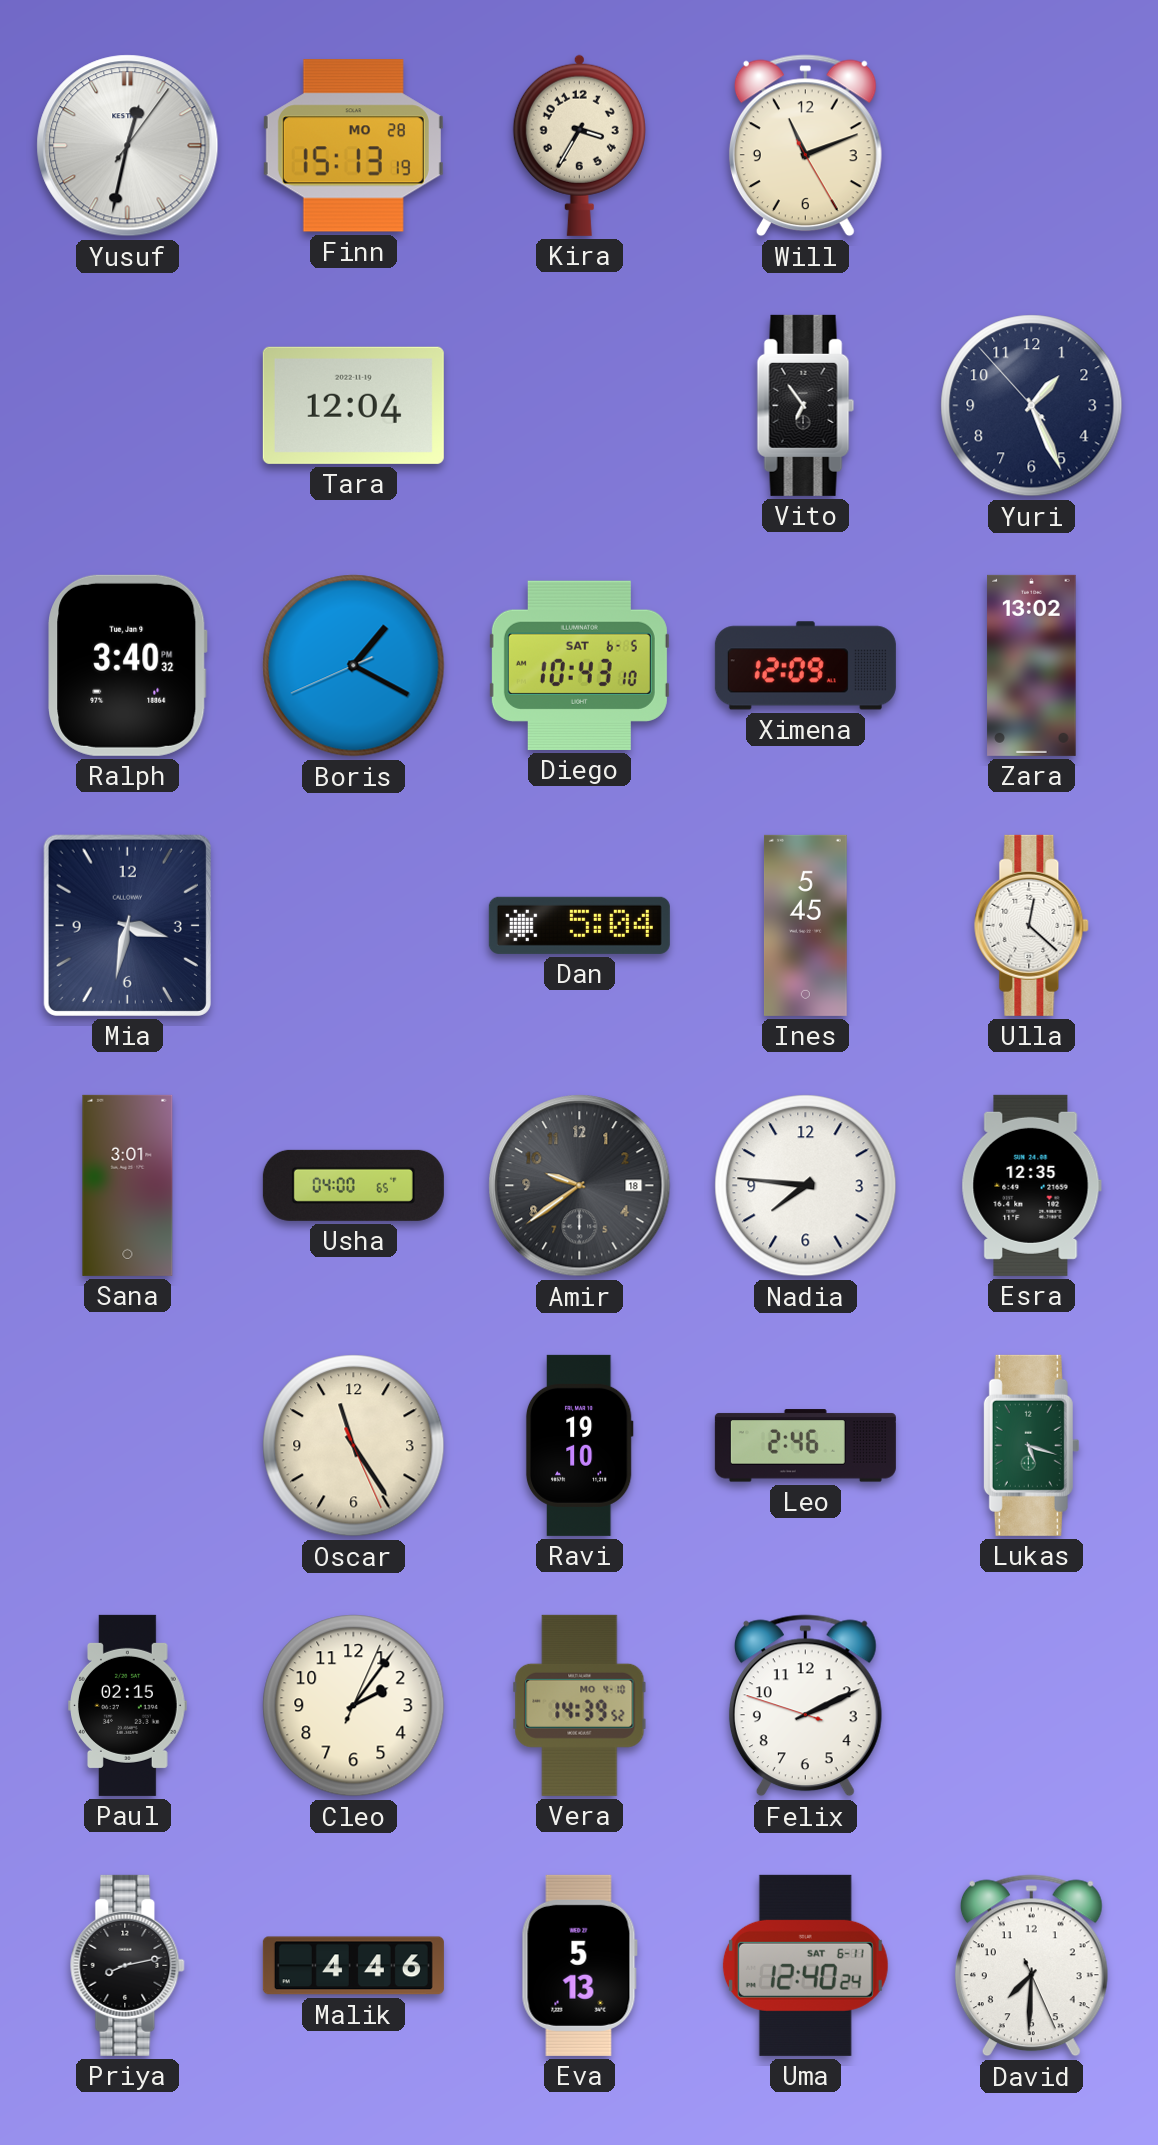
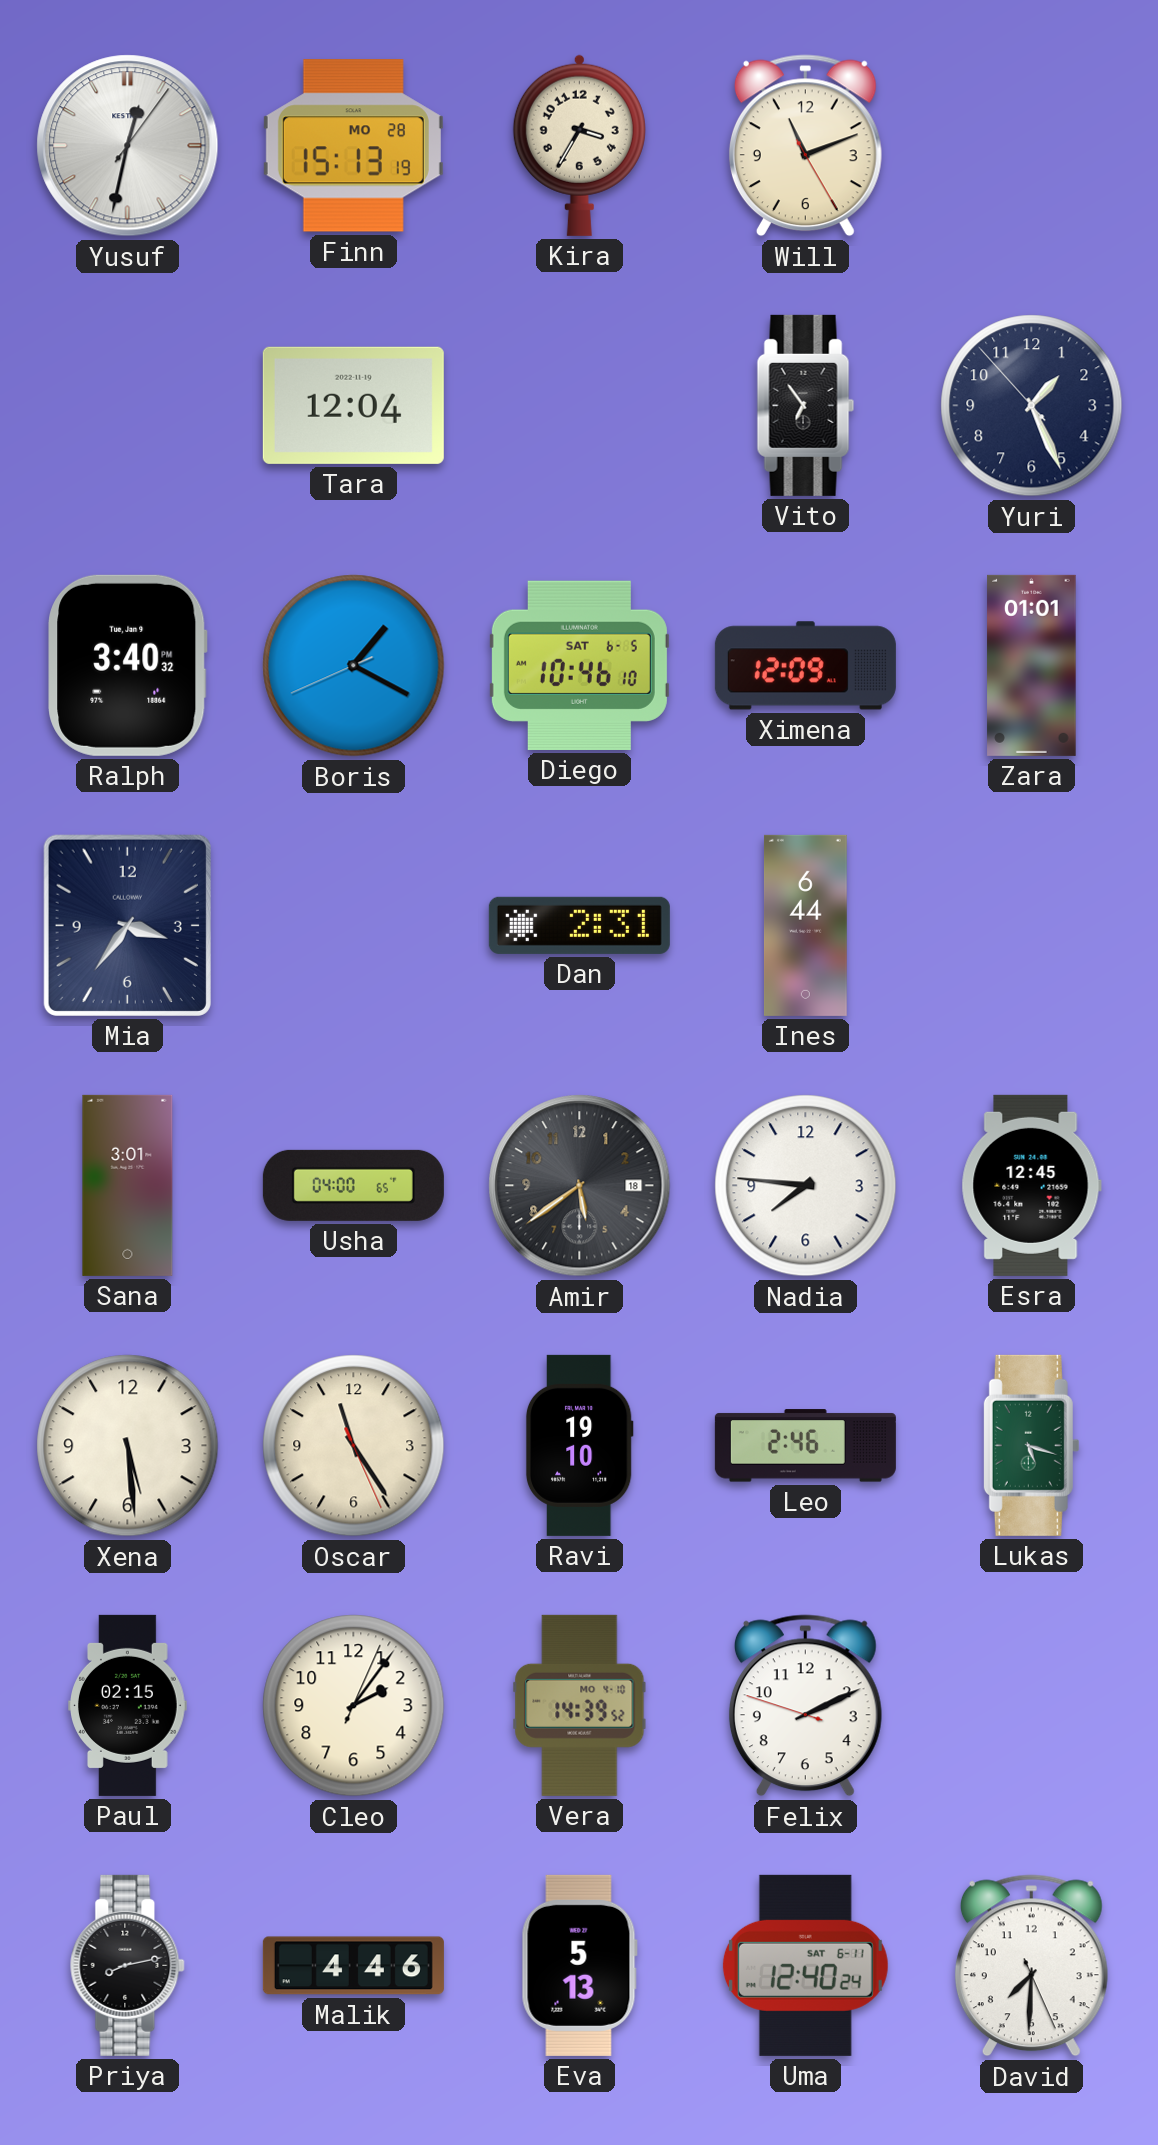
Diego: 10:43 -> 10:46
Zara: 13:02 -> 01:01
Mia: 3:32 -> 3:36
Dan: 5:04 -> 2:31
Ines: 5:45 -> 6:44
Ulla: 12:22 -> none
Amir: 9:39 -> 5:39
Esra: 12:35 -> 12:45
Xena: none -> 5:29
